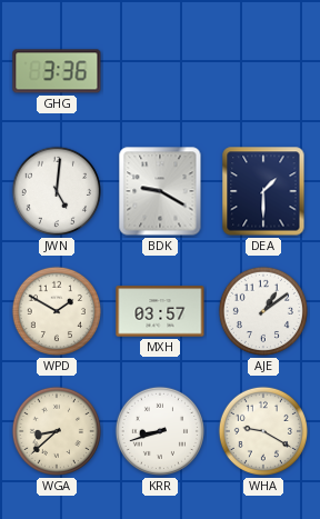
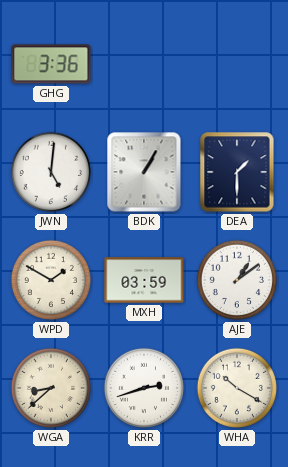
BDK: 9:20 -> 1:05
MXH: 03:57 -> 03:59
KRR: 8:42 -> 2:42
WHA: 9:20 -> 10:20
